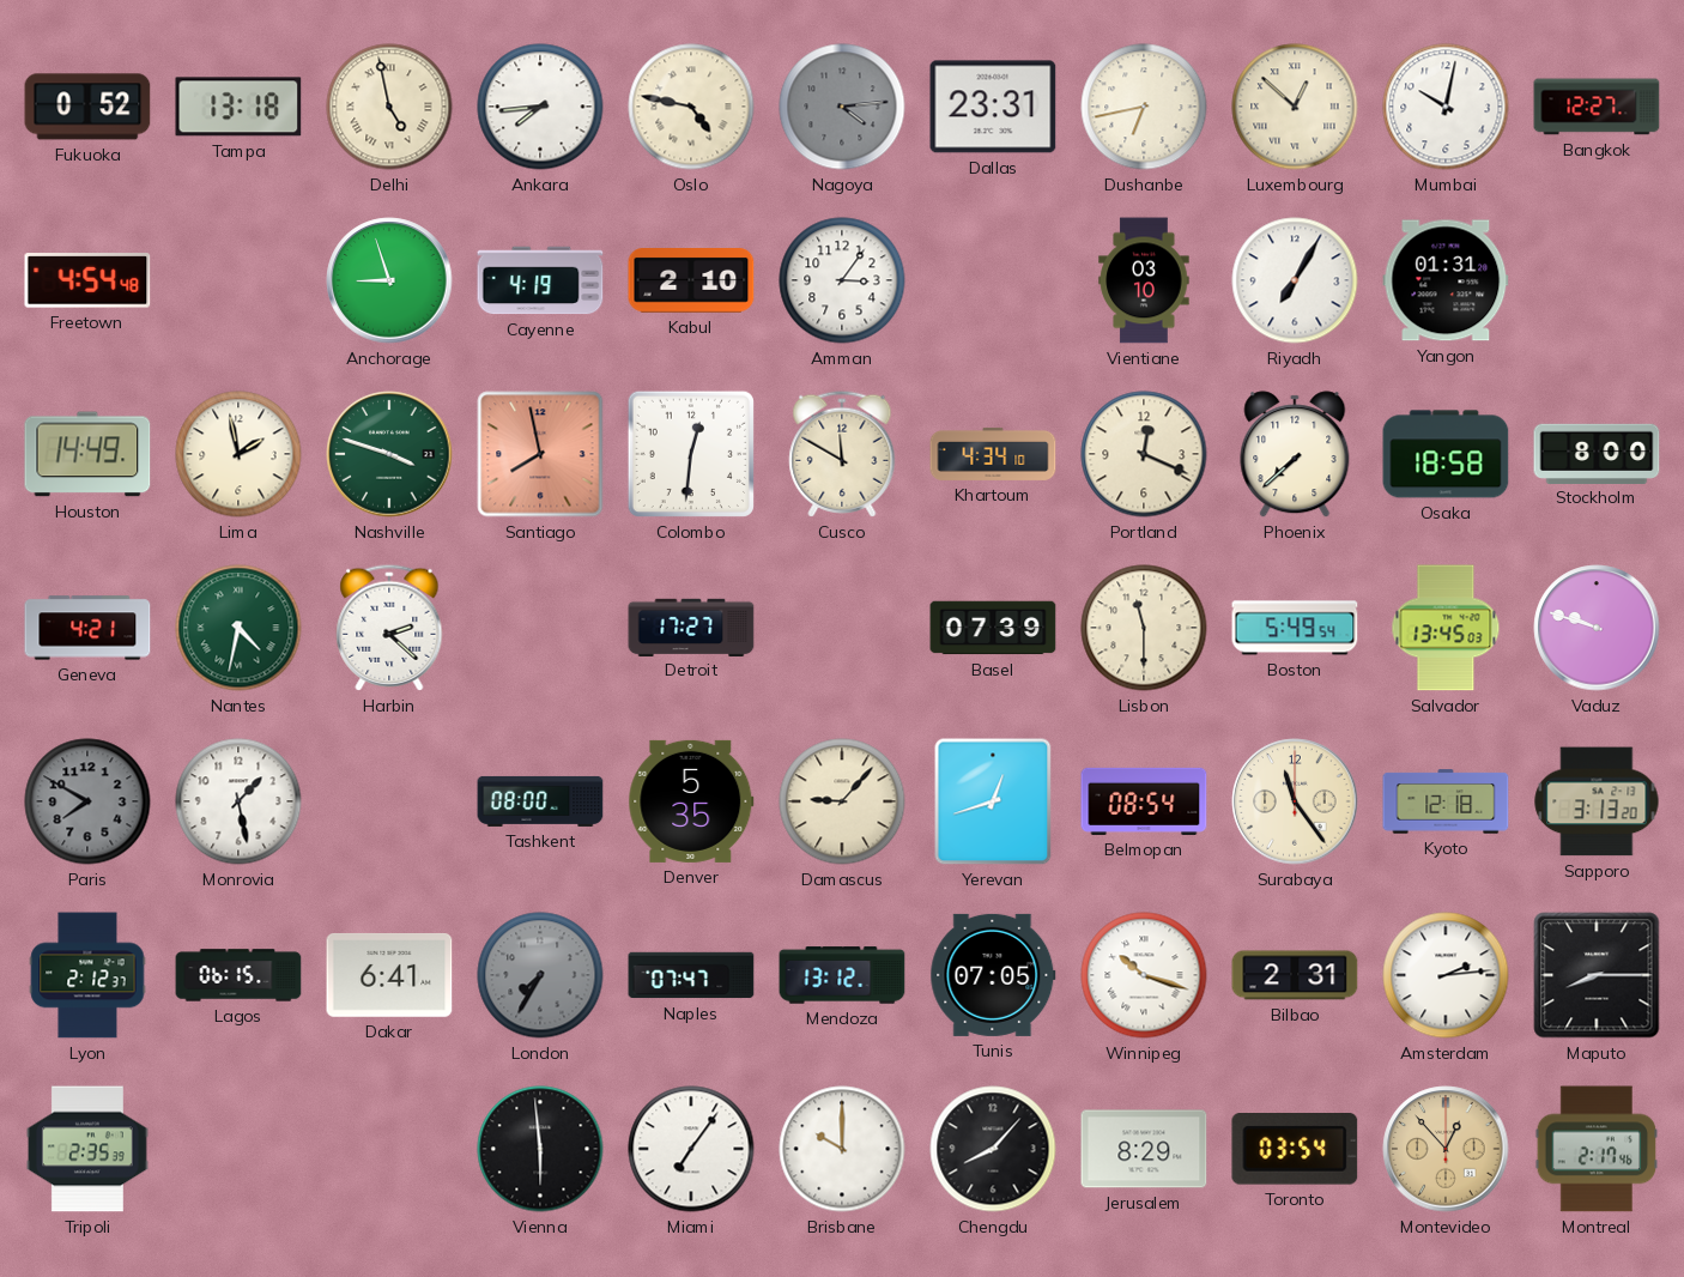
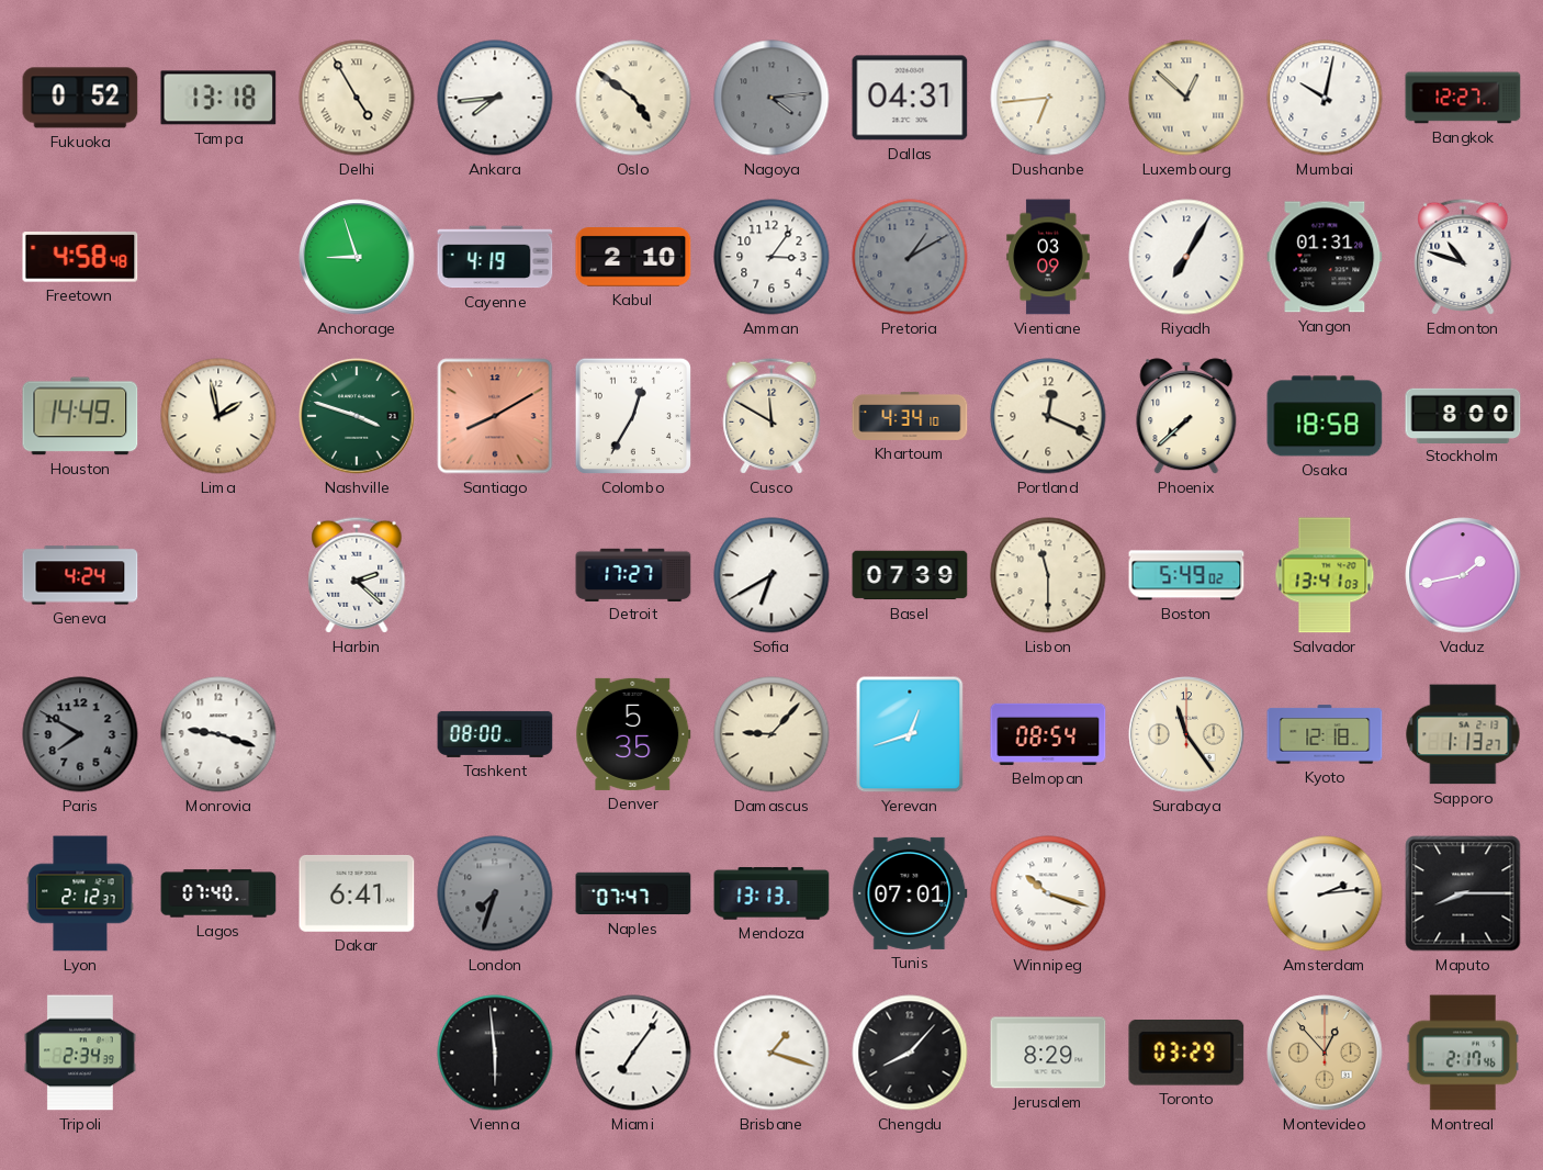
Delhi: 4:58 -> 4:55
Oslo: 4:47 -> 4:51
Dallas: 23:31 -> 04:31
Dushanbe: 6:43 -> 6:44
Freetown: 4:54 -> 4:58
Pretoria: none -> 1:10
Vientiane: 03:10 -> 03:09
Edmonton: none -> 10:48
Santiago: 7:58 -> 8:10
Colombo: 12:31 -> 12:35
Geneva: 4:21 -> 4:24
Nantes: 4:32 -> none
Sofia: none -> 6:40
Boston: 5:49:54 -> 5:49:02
Salvador: 13:45 -> 13:41
Vaduz: 9:48 -> 1:43
Monrovia: 1:28 -> 9:18
Sapporo: 3:13 -> 1:13
Lagos: 06:15 -> 07:40
London: 7:35 -> 7:33
Mendoza: 13:12 -> 13:13
Tunis: 07:05 -> 07:01
Bilbao: 2:31 -> none
Tripoli: 2:35 -> 2:34
Brisbane: 10:00 -> 1:18
Toronto: 03:54 -> 03:29
